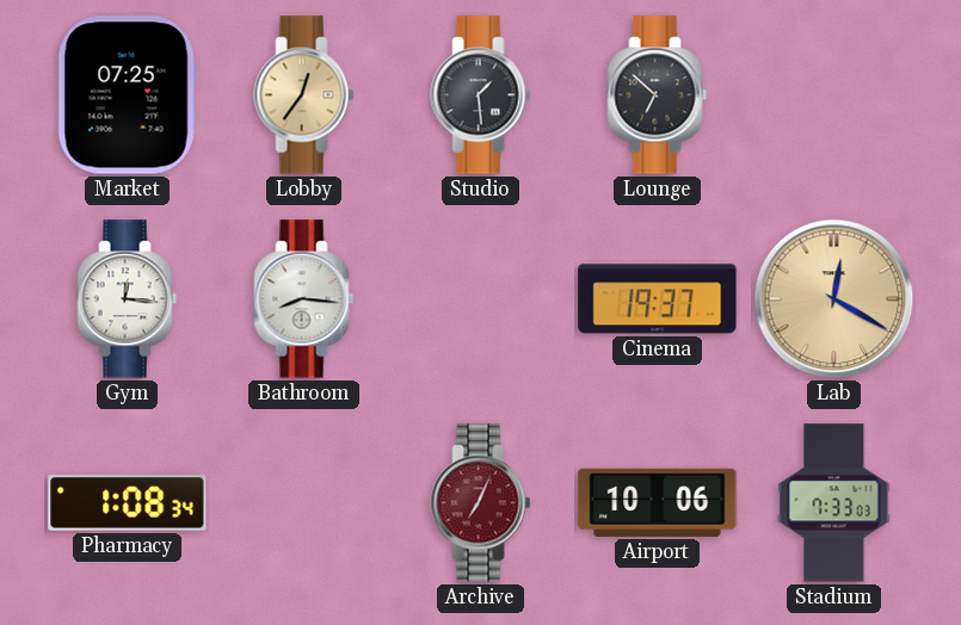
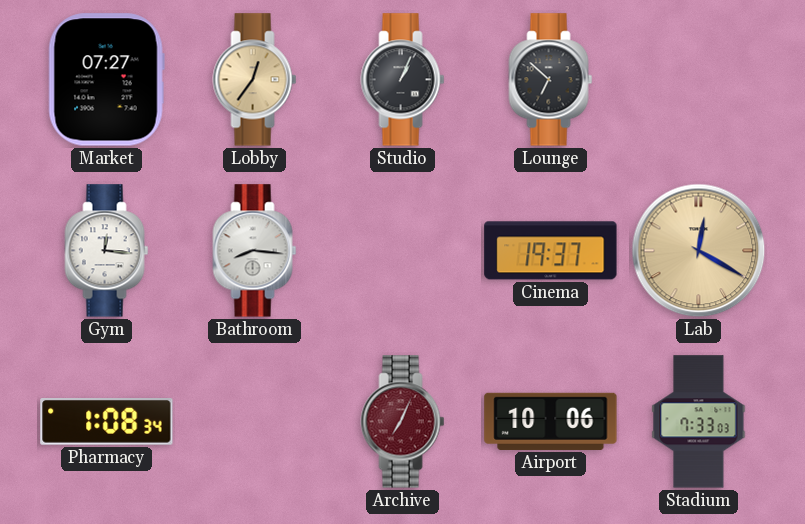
Market: 07:25 -> 07:27
Studio: 1:29 -> 1:04
